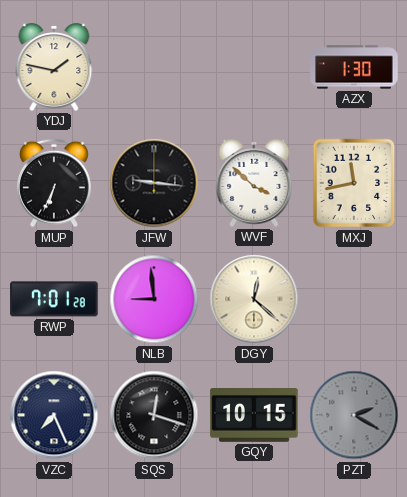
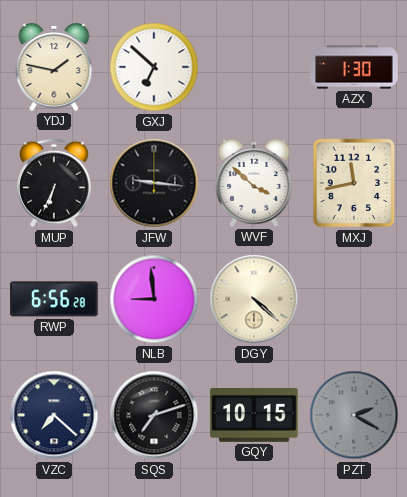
GXJ: none -> 6:52
RWP: 7:01 -> 6:56
DGY: 12:22 -> 4:22
VZC: 7:26 -> 7:22
SQS: 12:18 -> 7:12
